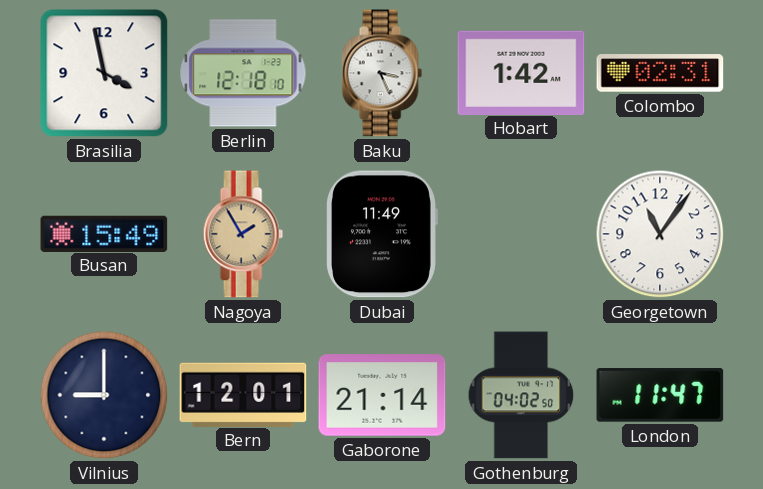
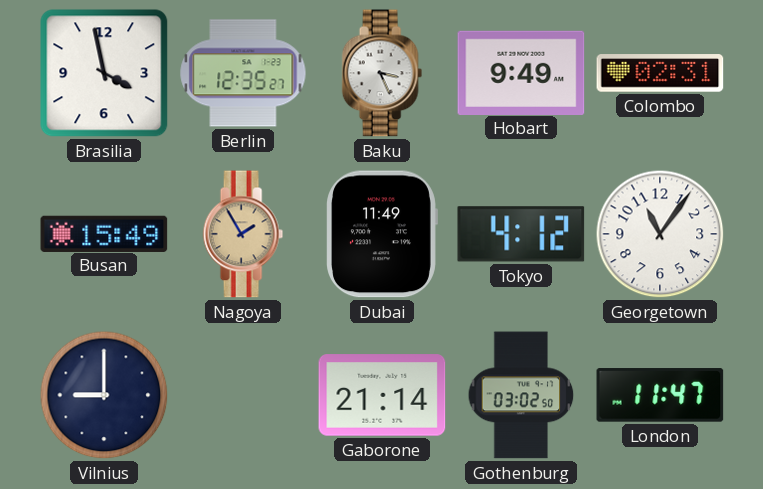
Berlin: 12:18 -> 12:35
Hobart: 1:42 -> 9:49
Tokyo: none -> 4:12
Bern: 12:01 -> none
Gothenburg: 04:02 -> 03:02
